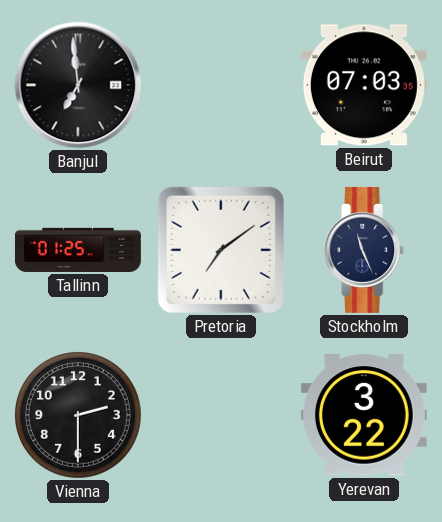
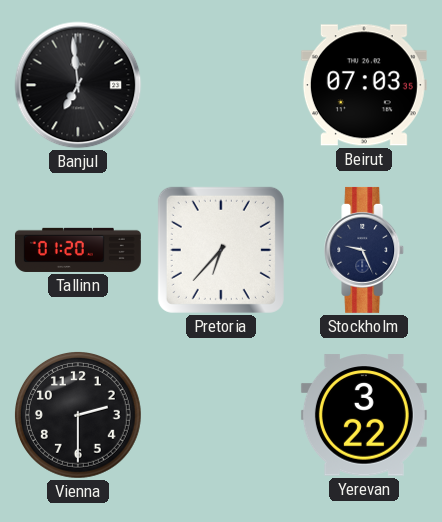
Tallinn: 01:25 -> 01:20
Pretoria: 7:09 -> 6:37
Stockholm: 11:26 -> 9:26
